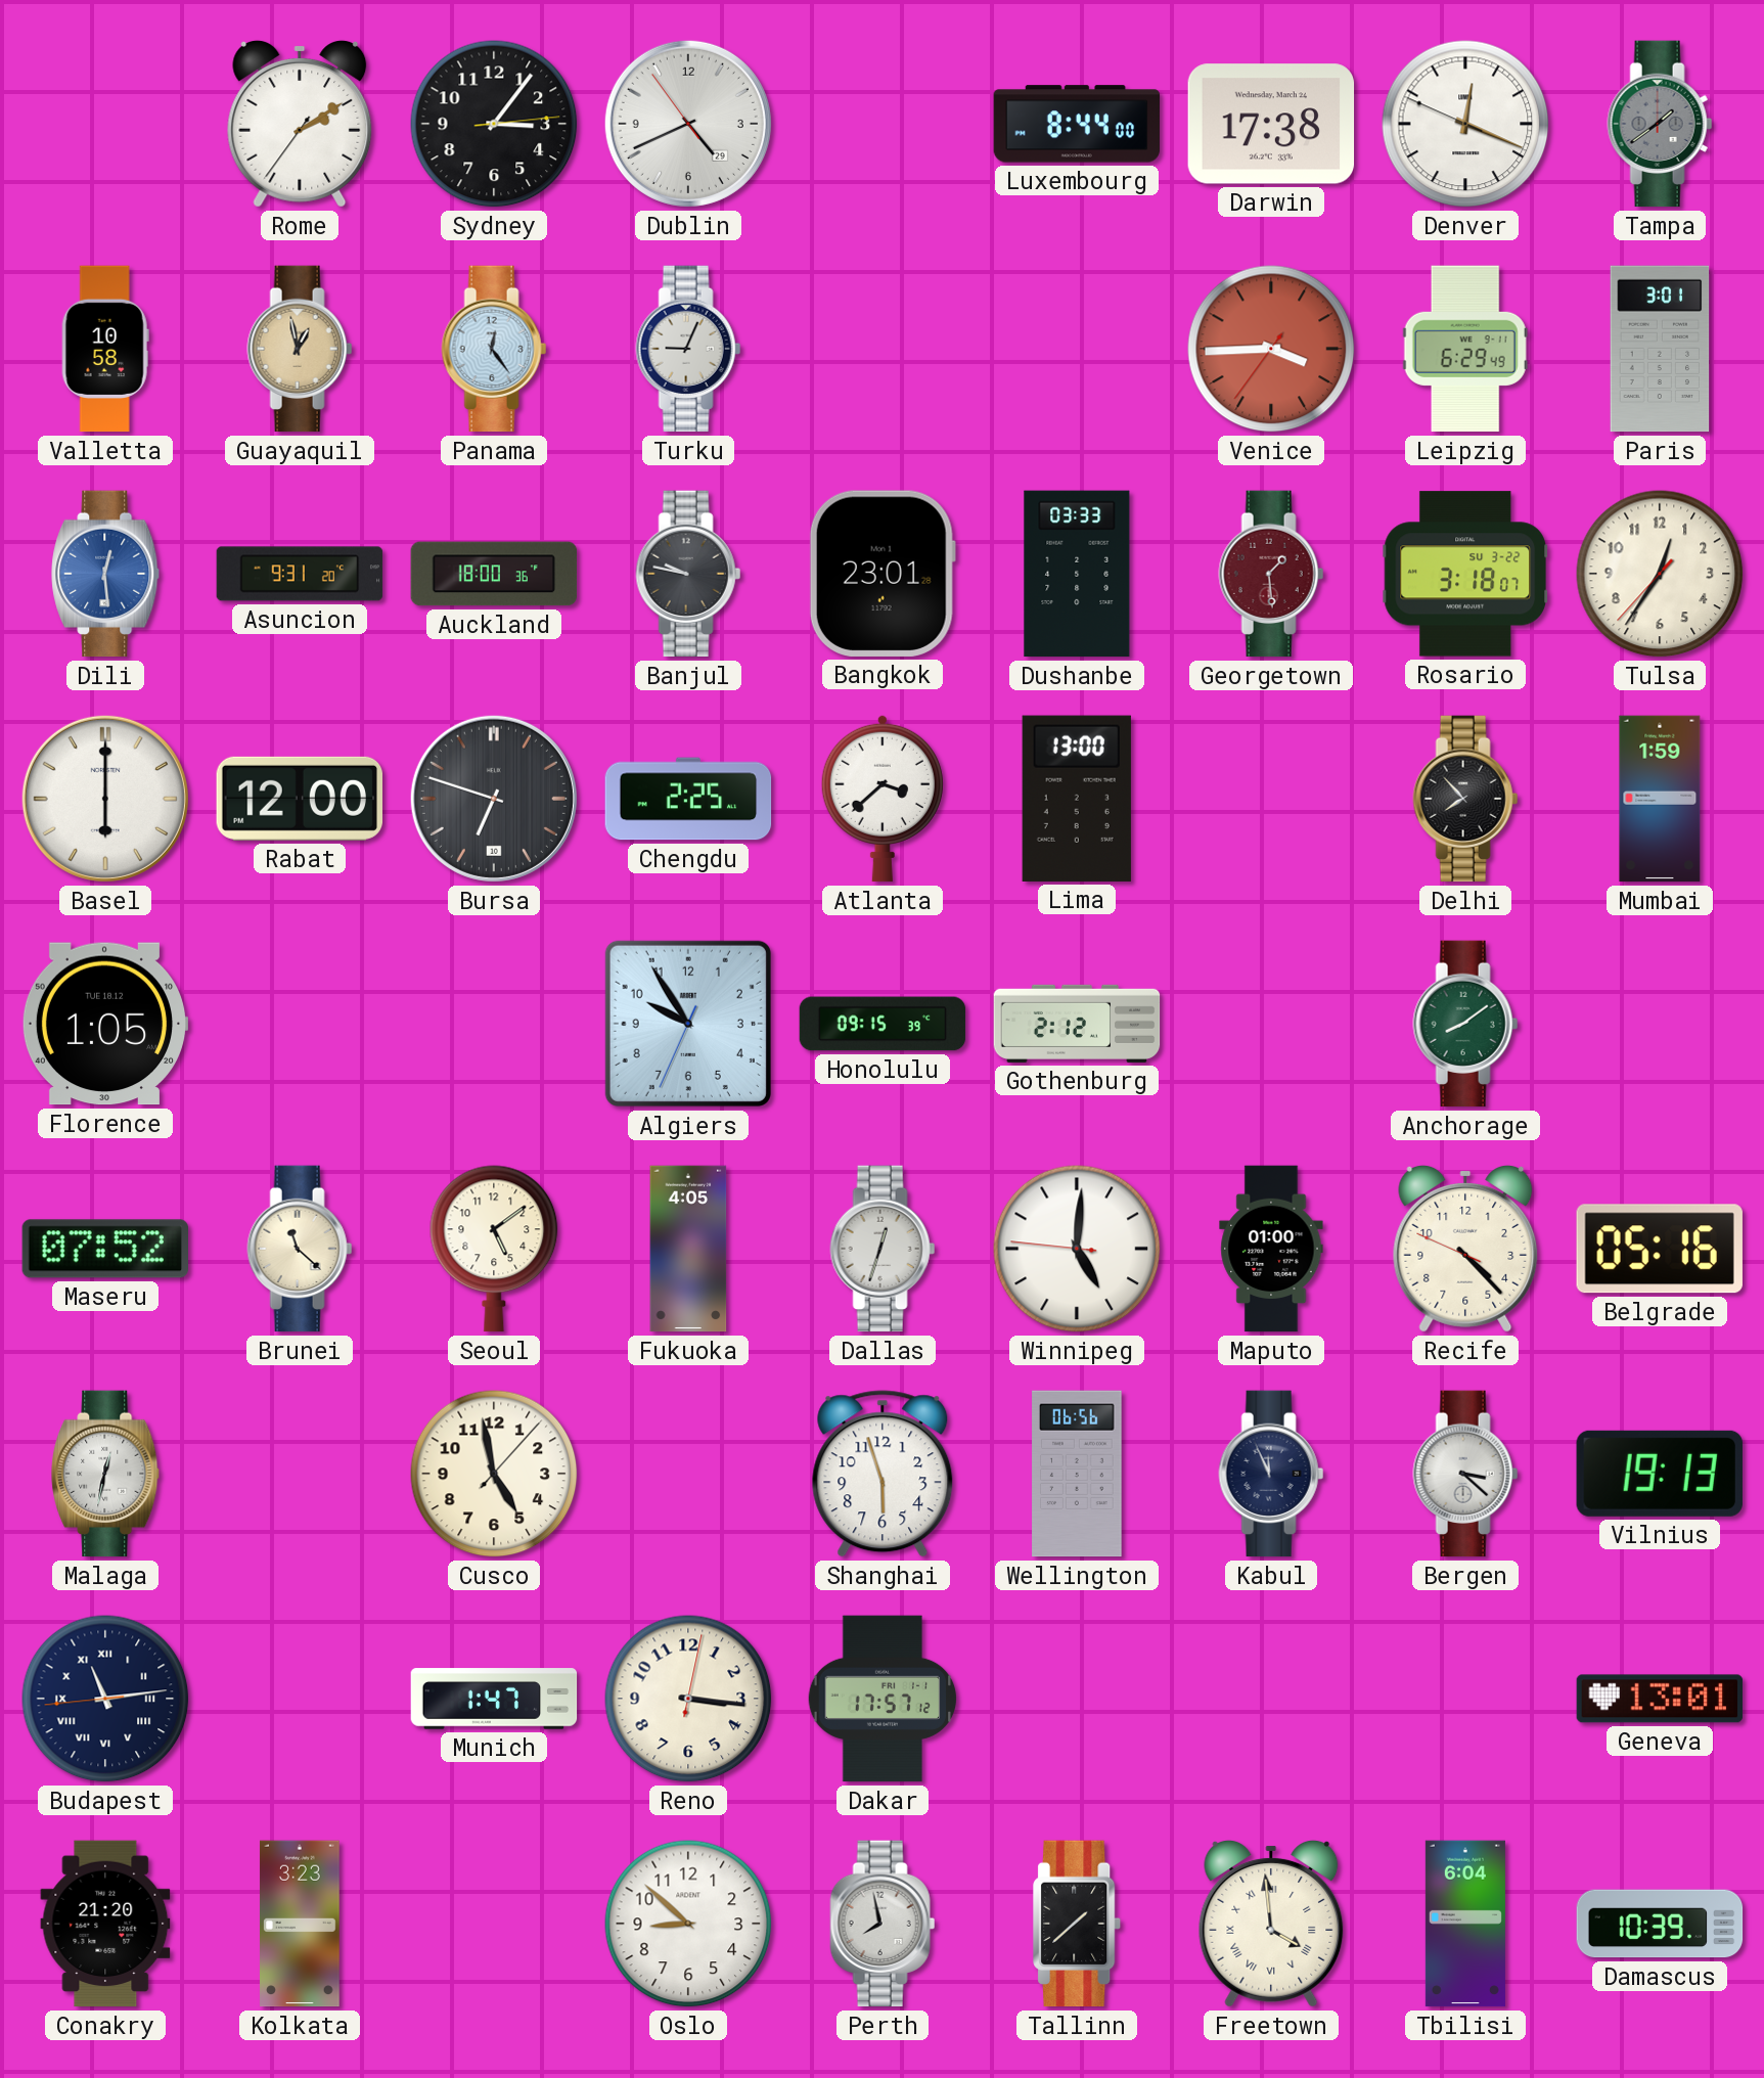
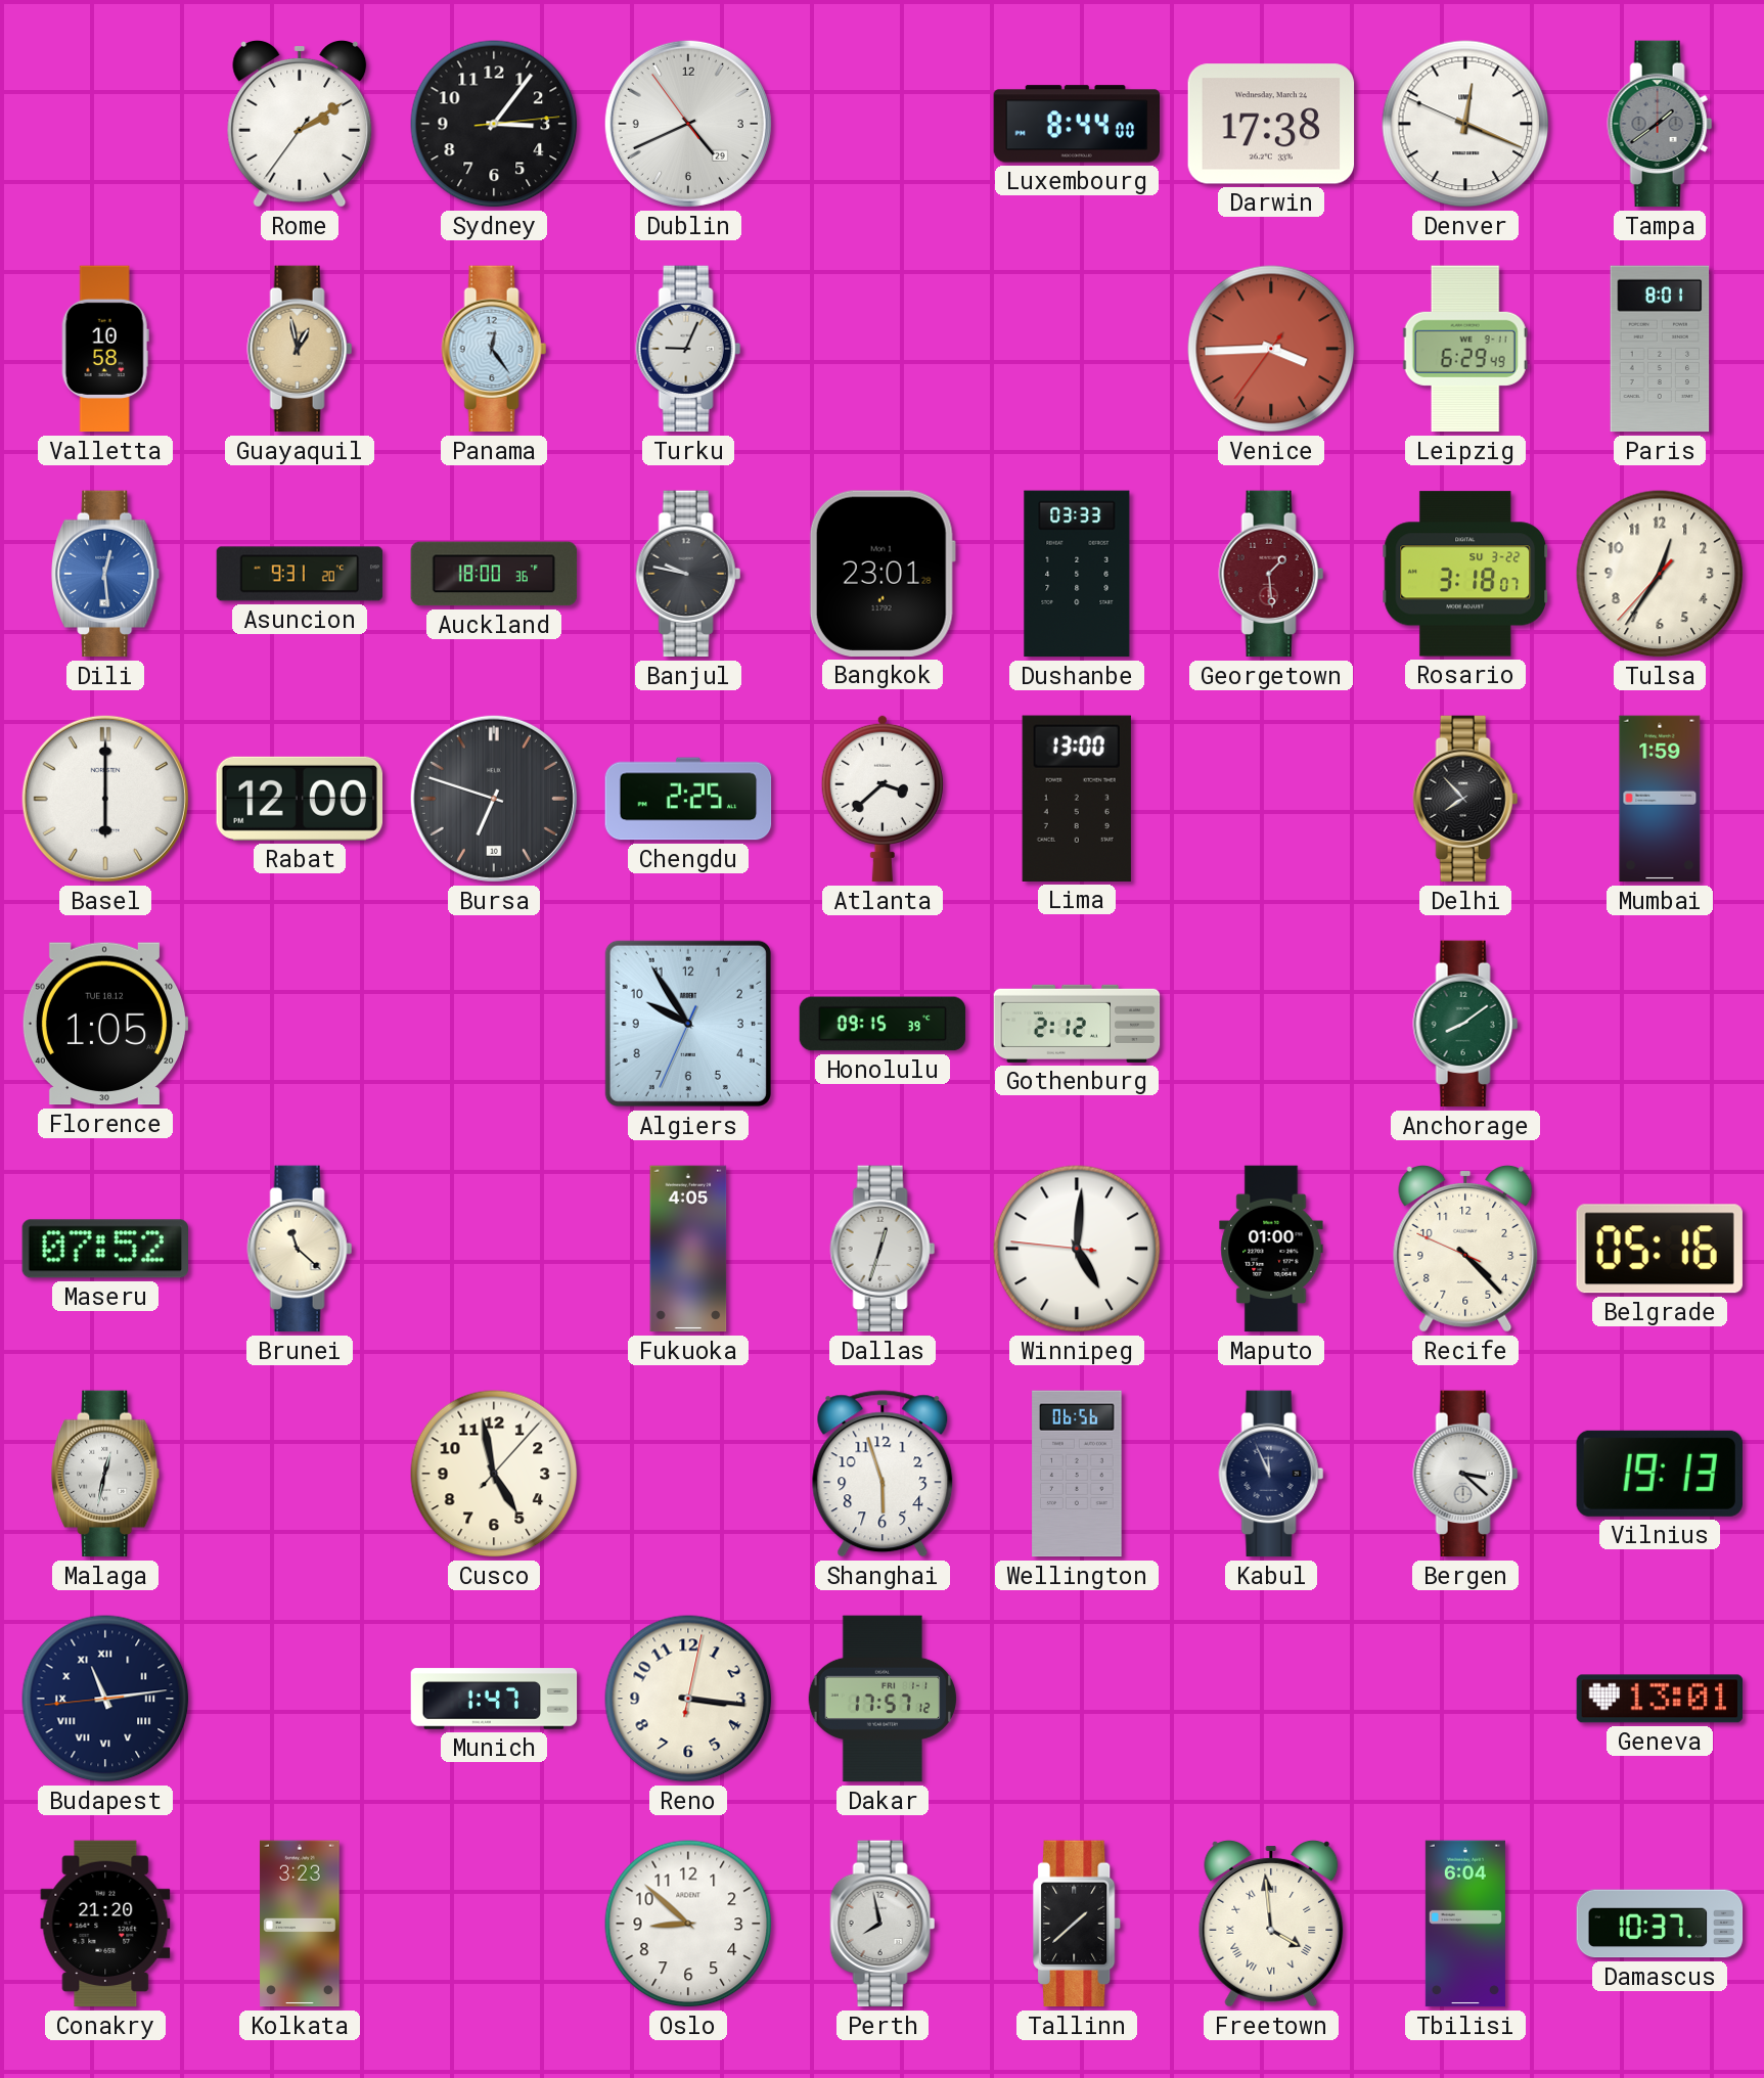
Paris: 3:01 -> 8:01
Seoul: 5:09 -> none
Damascus: 10:39 -> 10:37
